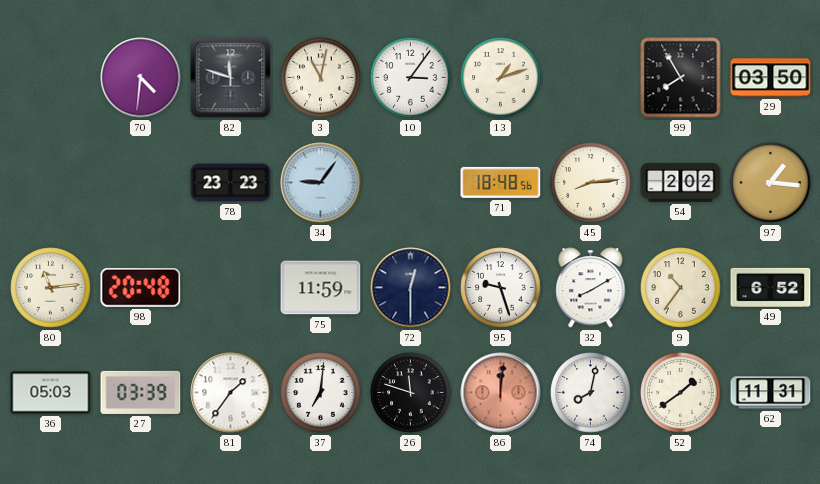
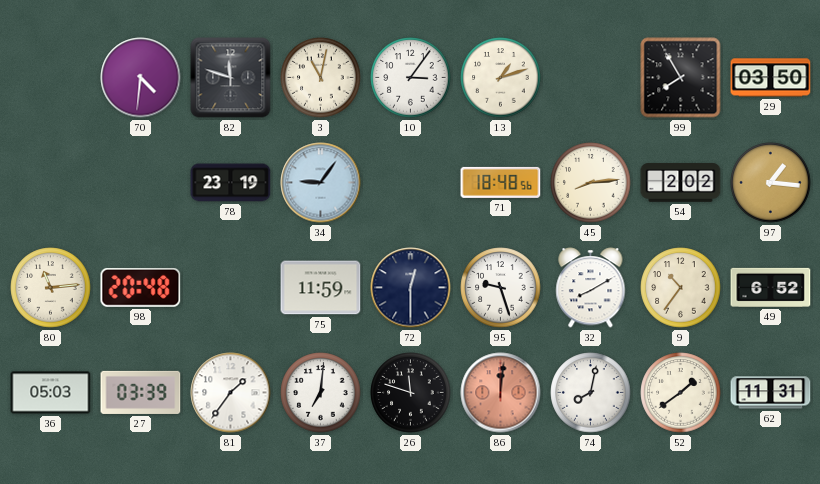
78: 23:23 -> 23:19
